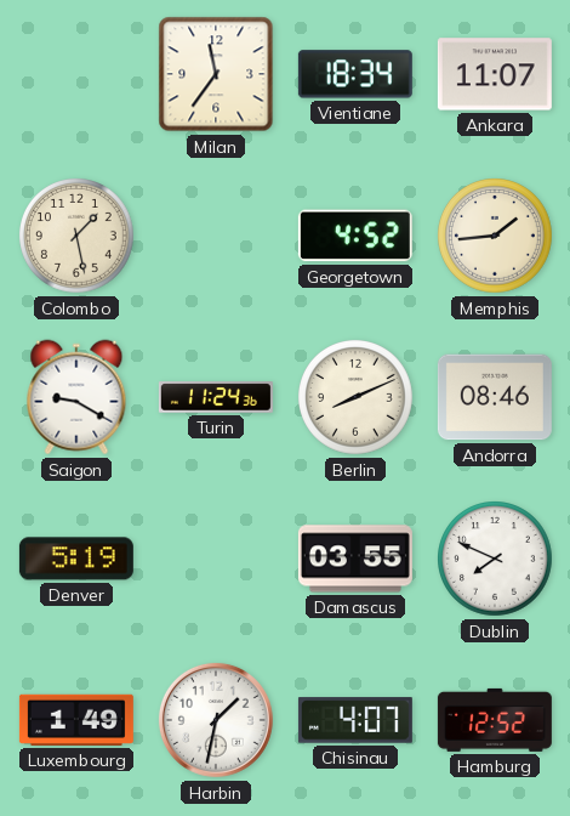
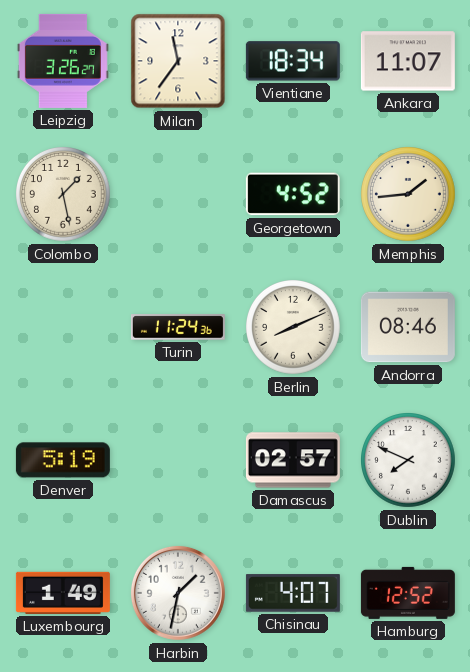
Leipzig: none -> 3:26
Saigon: 9:20 -> none
Damascus: 03:55 -> 02:57
